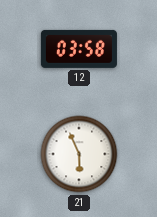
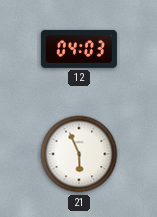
12: 03:58 -> 04:03
